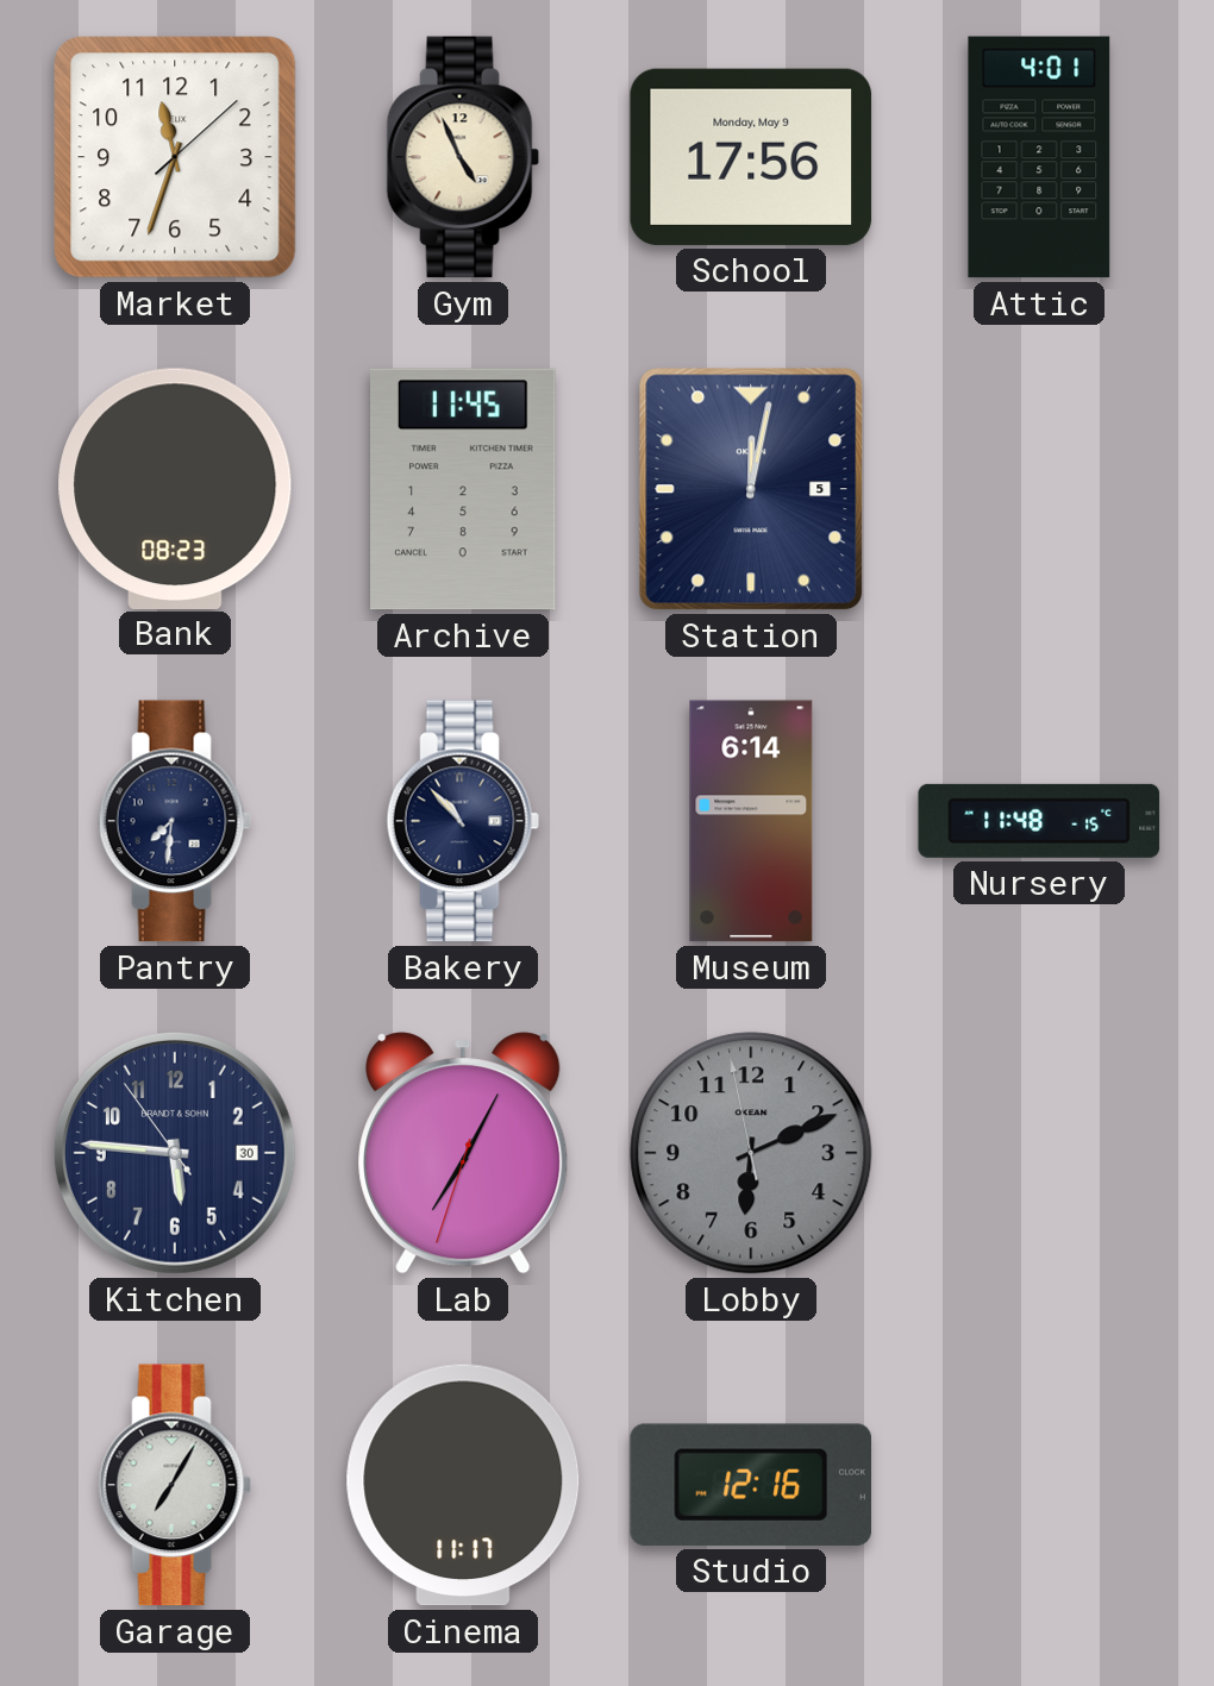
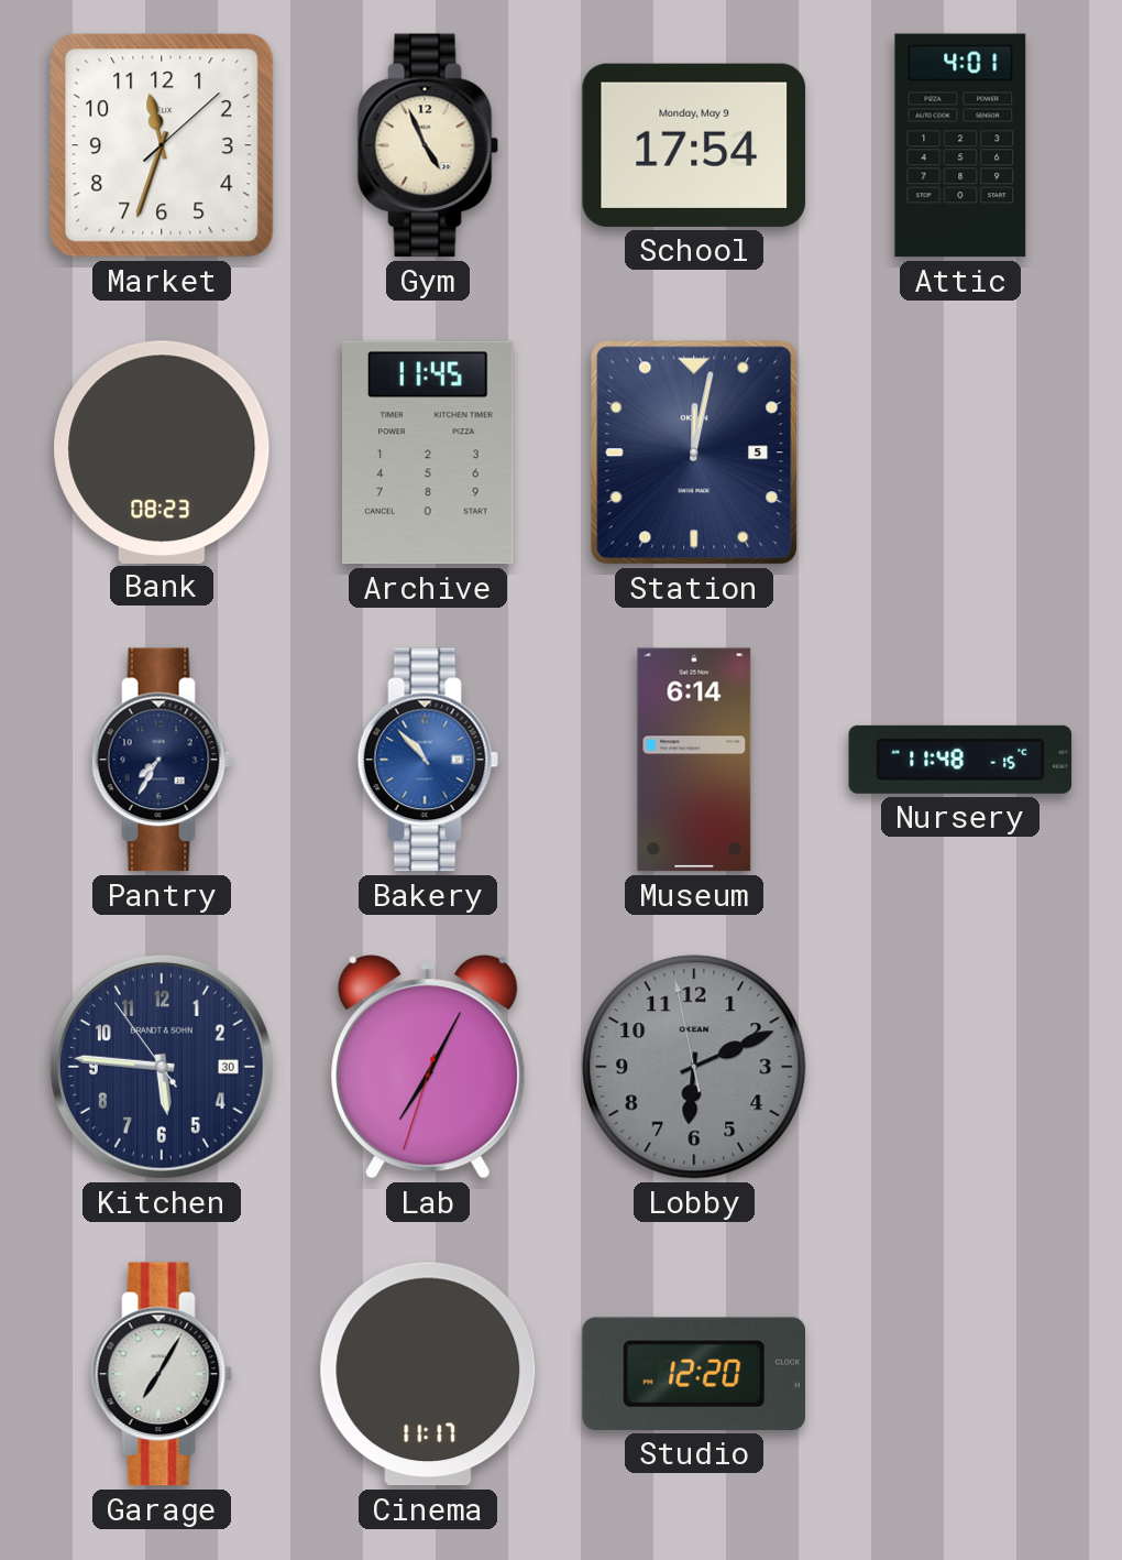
School: 17:56 -> 17:54
Pantry: 7:31 -> 7:35
Bakery dial: navy -> blue
Studio: 12:16 -> 12:20
